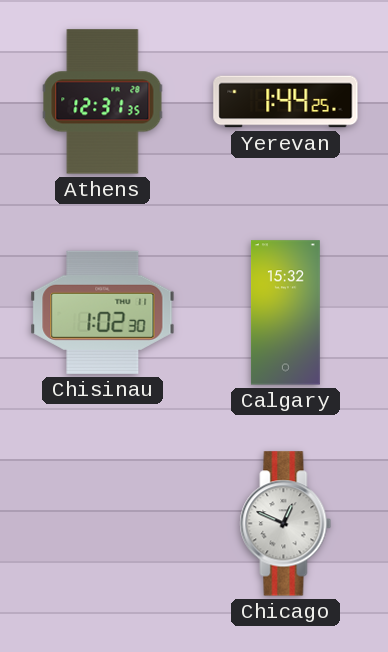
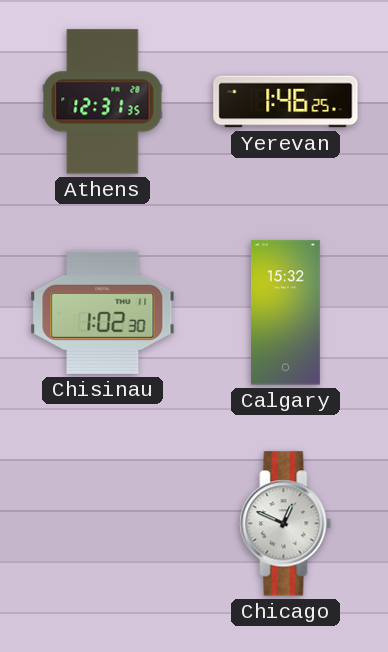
Yerevan: 1:44 -> 1:46
